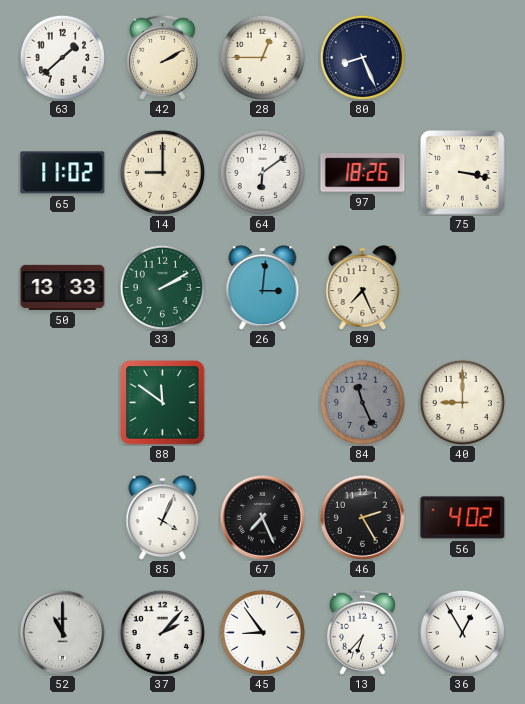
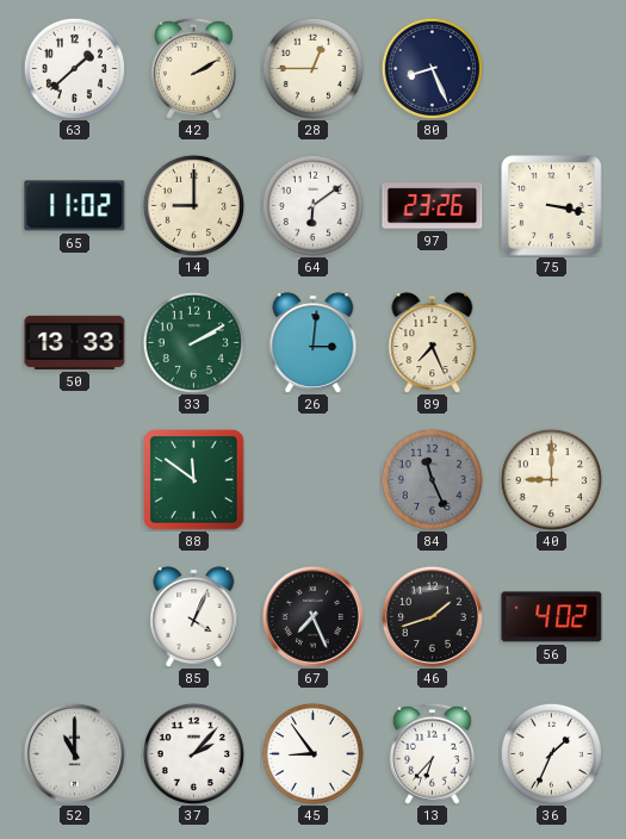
97: 18:26 -> 23:26
46: 2:25 -> 1:42
36: 12:55 -> 1:34
